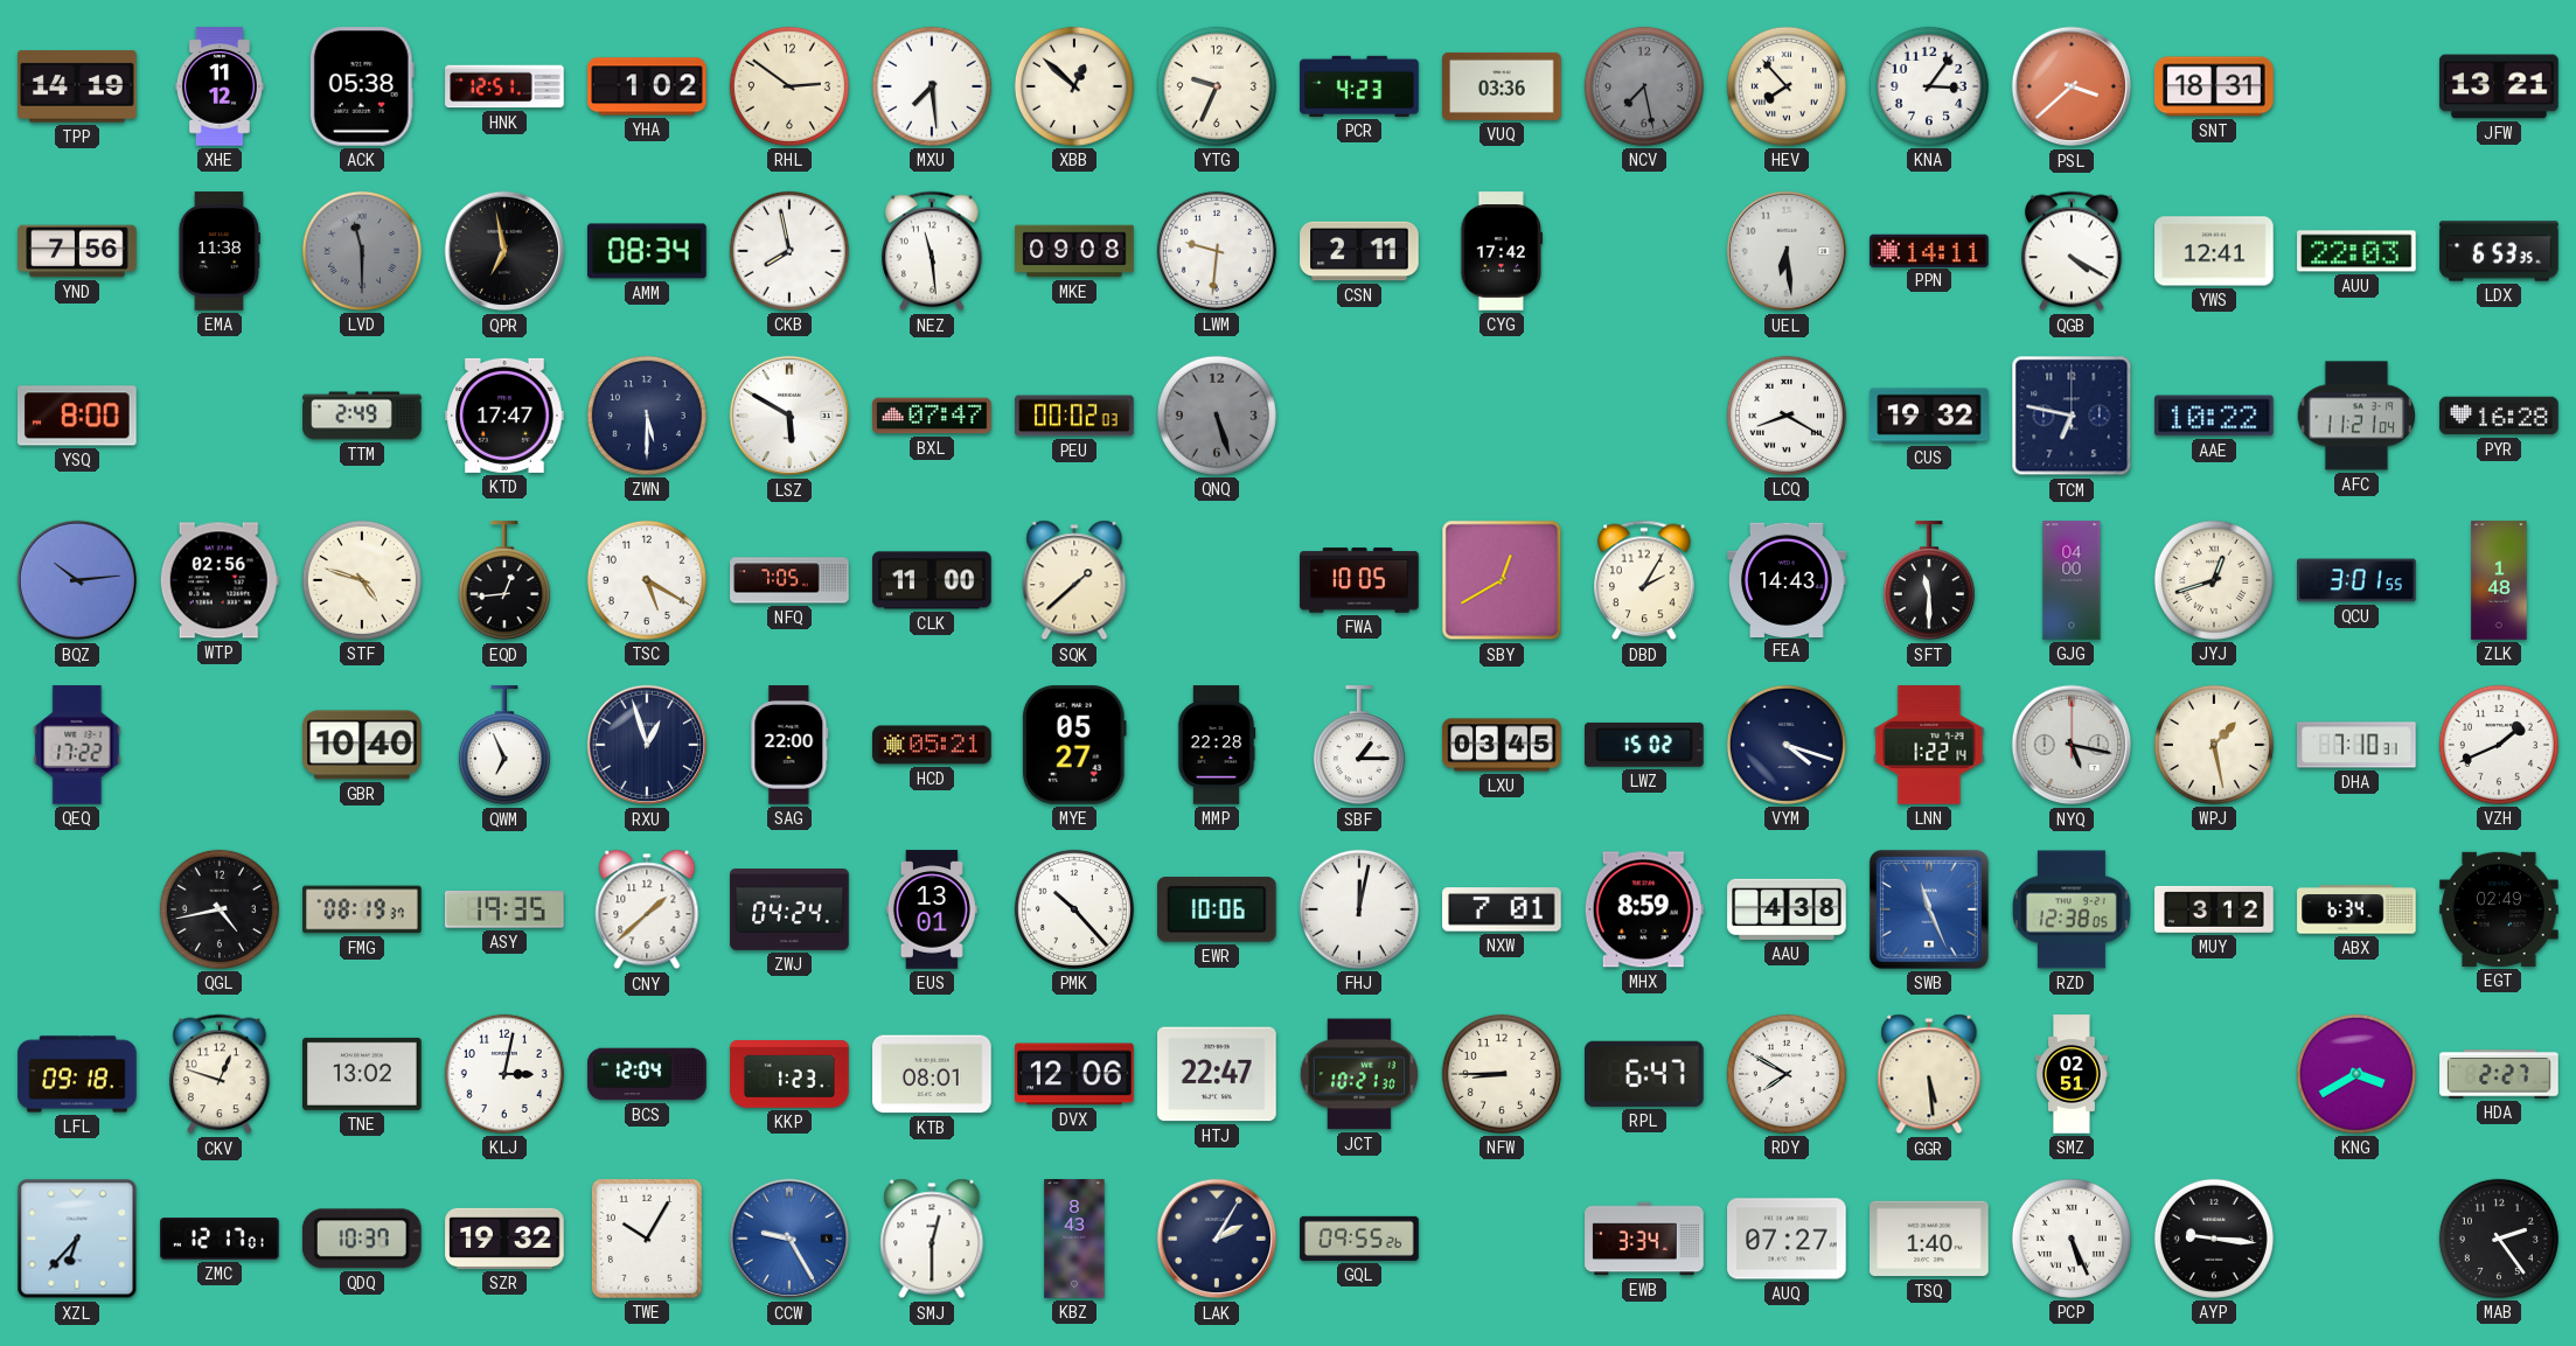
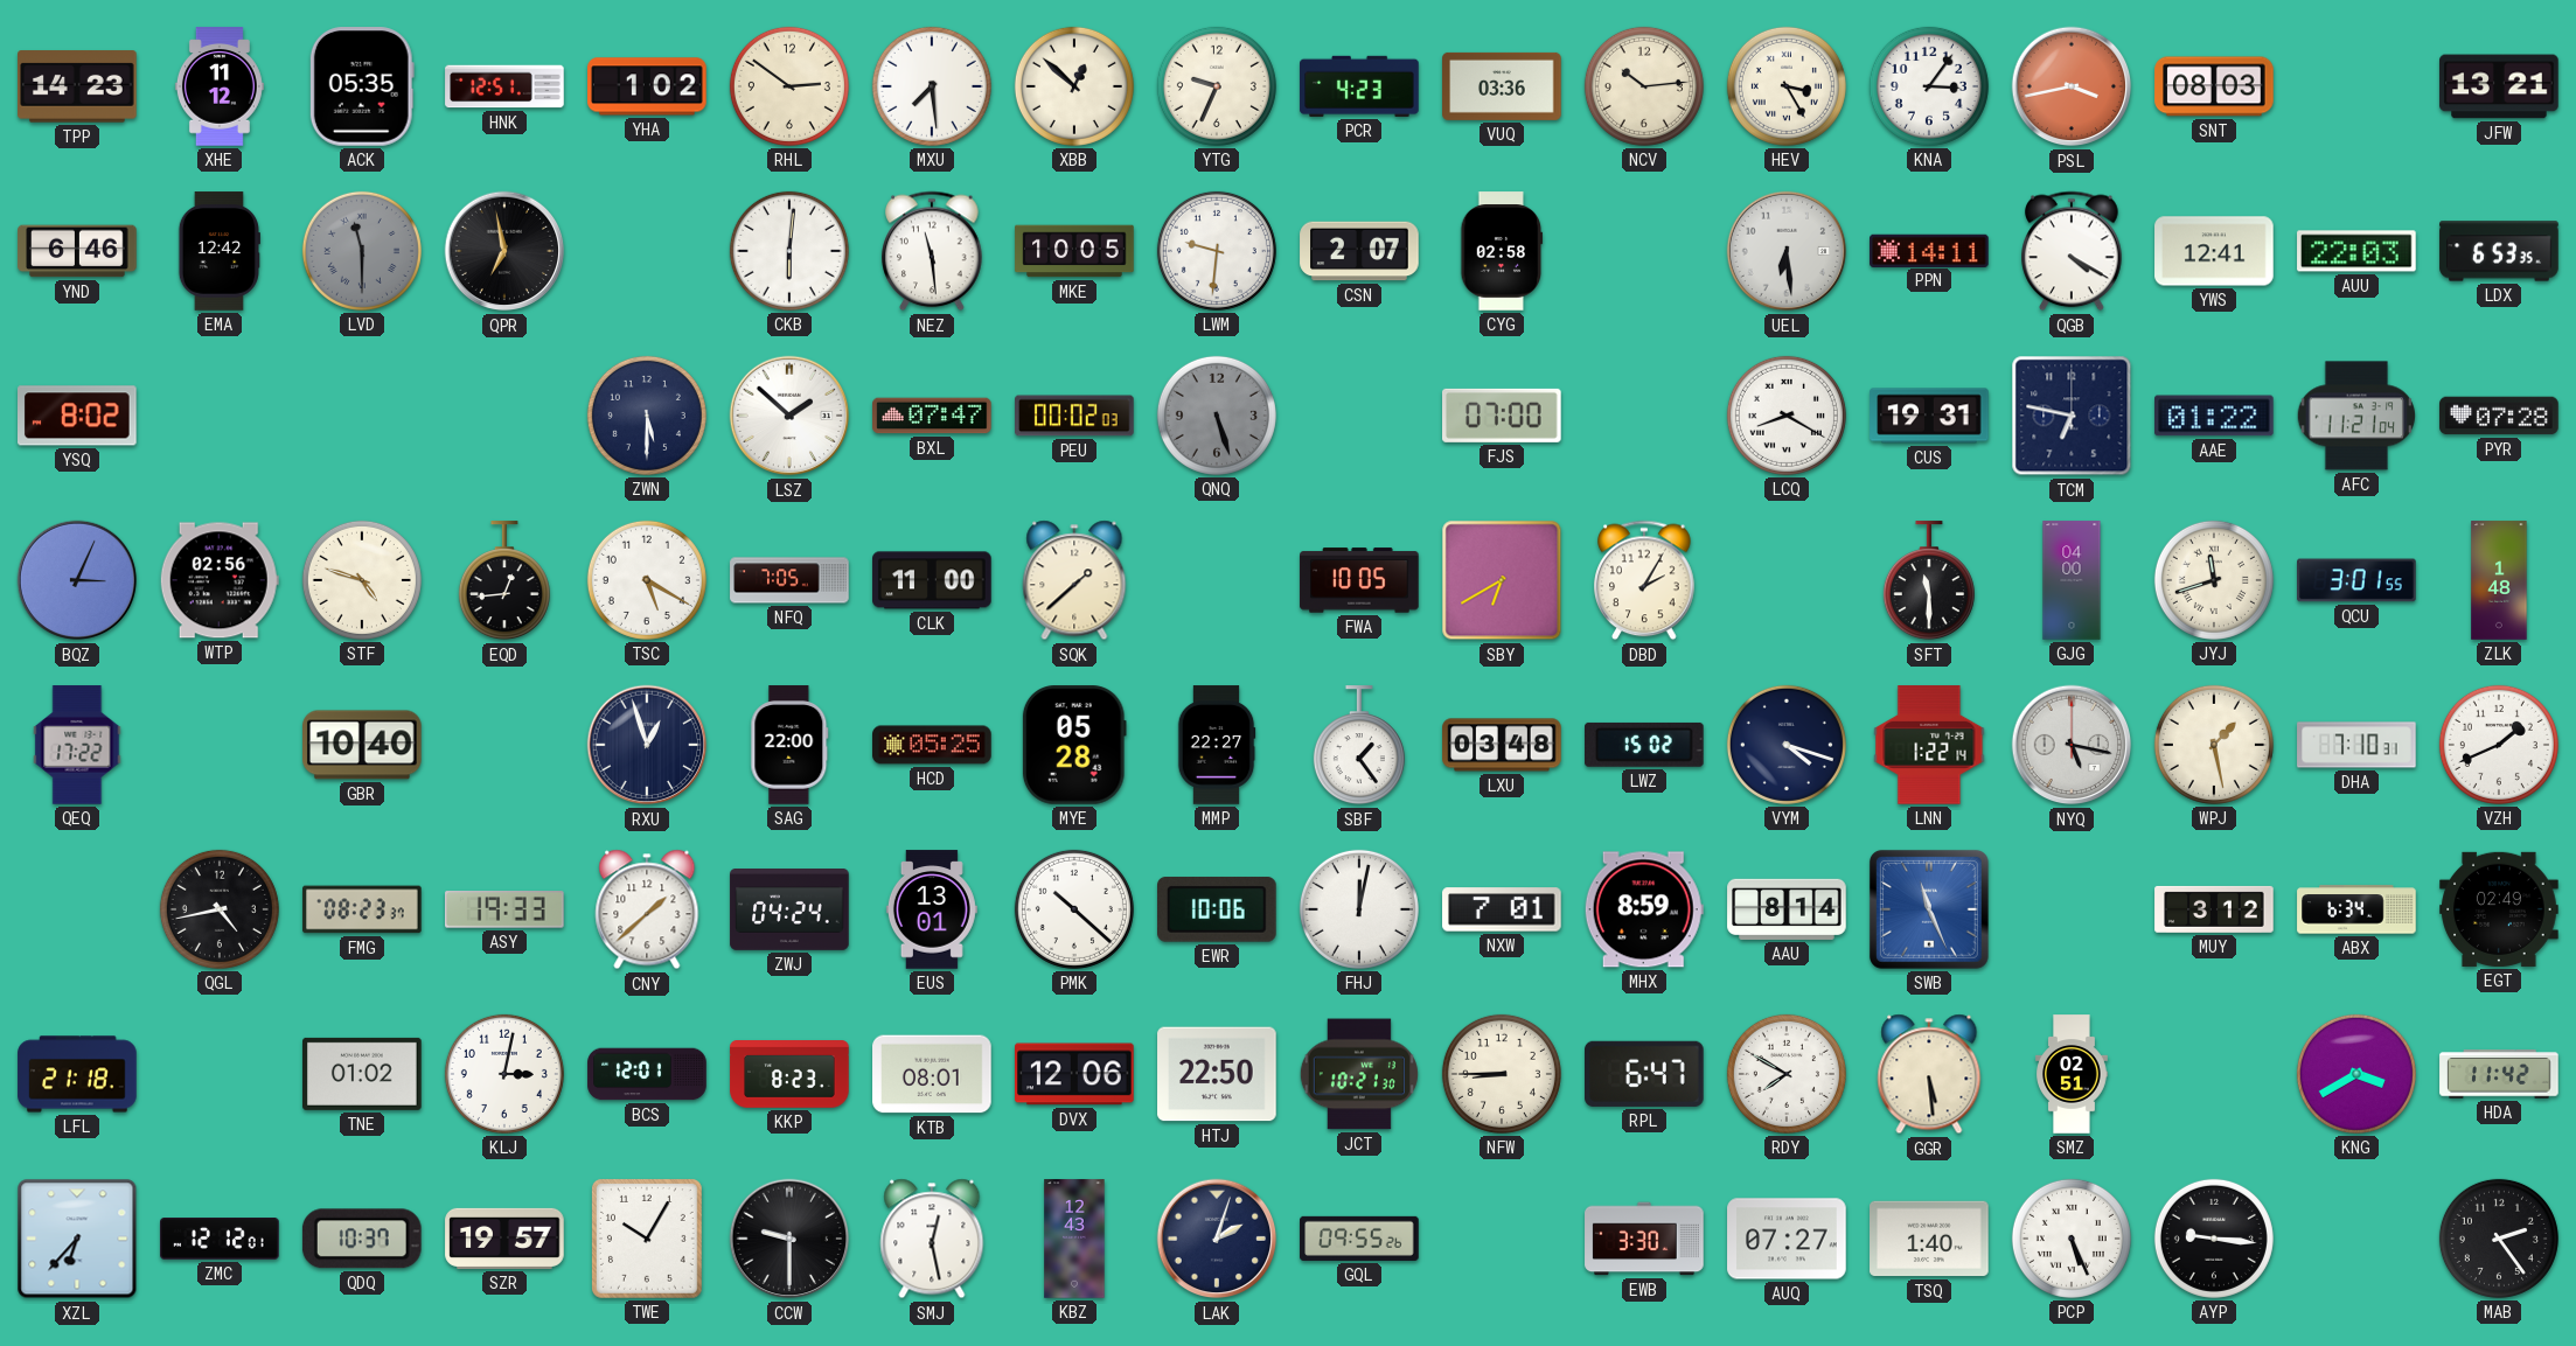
TPP: 14:19 -> 14:23
ACK: 05:38 -> 05:35
NCV: 7:28 -> 10:14
NCV dial: grey -> cream
HEV: 7:53 -> 3:25
PSL: 3:38 -> 3:43
SNT: 18:31 -> 08:03
YND: 7:56 -> 6:46
EMA: 11:38 -> 12:42
AMM: 08:34 -> none
CKB: 7:58 -> 6:01
MKE: 09:08 -> 10:05
CSN: 2:11 -> 2:07
CYG: 17:42 -> 02:58
YSQ: 8:00 -> 8:02
TTM: 2:49 -> none
KTD: 17:47 -> none
LSZ: 5:50 -> 1:52
FJS: none -> 07:00
CUS: 19:32 -> 19:31
AAE: 10:22 -> 01:22
PYR: 16:28 -> 07:28
BQZ: 10:14 -> 3:04
SBY: 12:40 -> 6:40
FEA: 14:43 -> none
JYJ: 12:42 -> 11:42
QWM: 6:56 -> none
HCD: 05:21 -> 05:25
MYE: 05:27 -> 05:28
MMP: 22:28 -> 22:27
SBF: 1:15 -> 1:24
LXU: 03:45 -> 03:48
FMG: 08:19 -> 08:23
ASY: 19:35 -> 19:33
PMK: 10:23 -> 10:22
AAU: 4:38 -> 8:14
RZD: 12:38 -> none
LFL: 09:18 -> 21:18
CKV: 12:48 -> none
TNE: 13:02 -> 01:02
BCS: 12:04 -> 12:01
KKP: 1:23 -> 8:23
HTJ: 22:47 -> 22:50
HDA: 2:27 -> 11:42
ZMC: 12:17 -> 12:12
SZR: 19:32 -> 19:57
CCW: 9:25 -> 9:30
CCW dial: blue -> black
SMJ: 12:30 -> 12:28
KBZ: 8:43 -> 12:43
LAK: 2:05 -> 2:03
EWB: 3:34 -> 3:30
